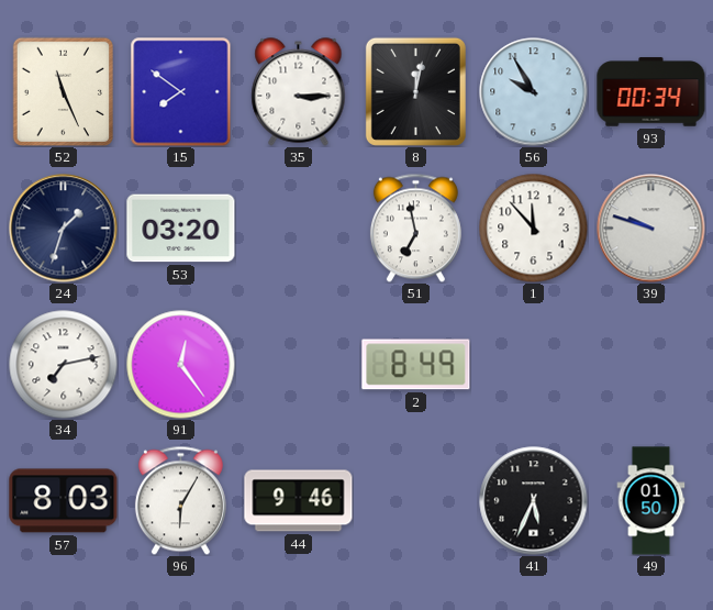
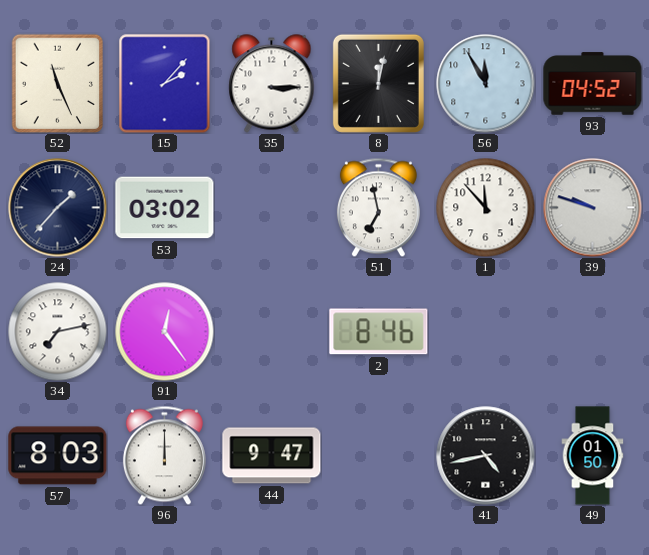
15: 7:51 -> 2:07
56: 9:55 -> 11:55
93: 00:34 -> 04:52
24: 1:33 -> 1:37
53: 03:20 -> 03:02
2: 8:49 -> 8:46
96: 6:05 -> 12:00
44: 9:46 -> 9:47
41: 5:34 -> 4:43
